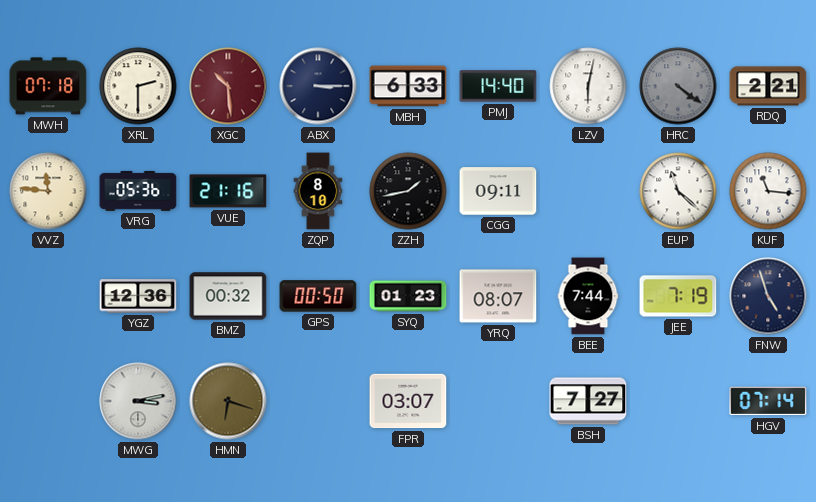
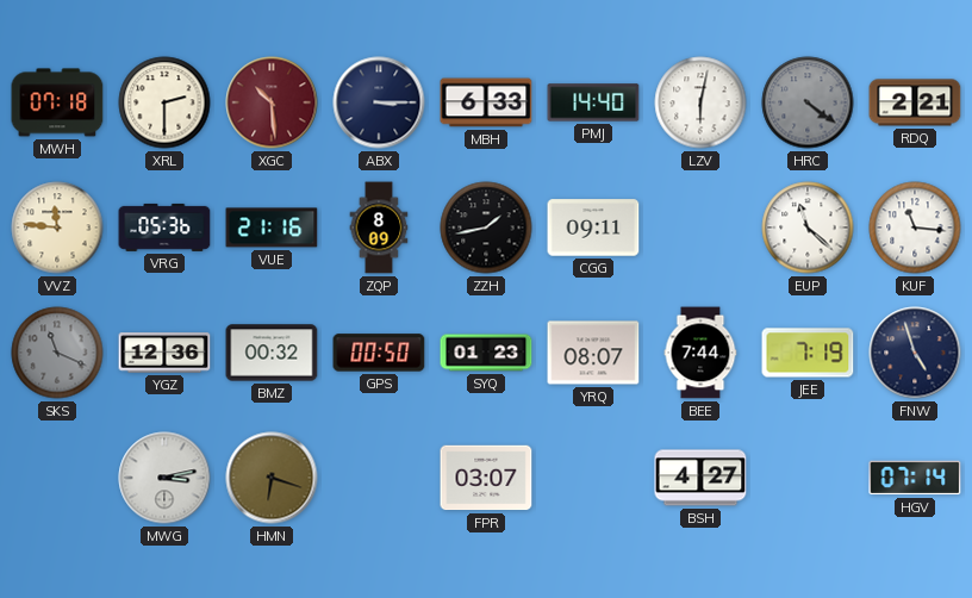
ZQP: 8:10 -> 8:09
SKS: none -> 11:19
BSH: 7:27 -> 4:27
